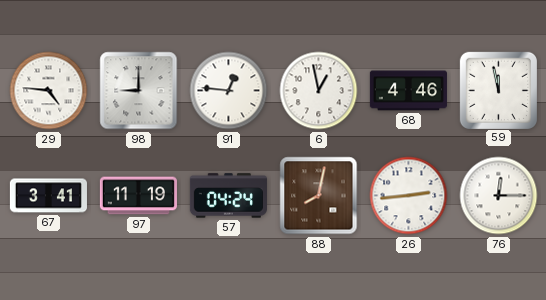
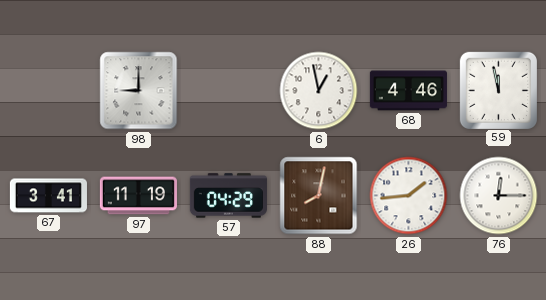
29: 4:46 -> none
91: 12:46 -> none
57: 04:24 -> 04:29
26: 2:44 -> 1:44
